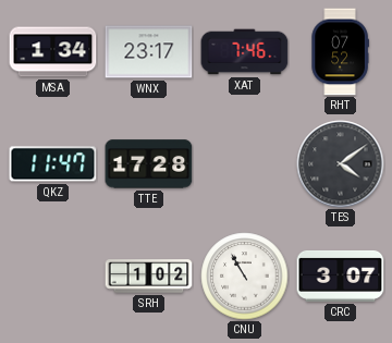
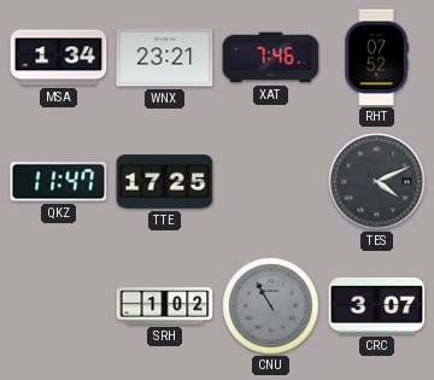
WNX: 23:17 -> 23:21
TTE: 17:28 -> 17:25
TES: 4:09 -> 4:11
CNU dial: white -> grey
